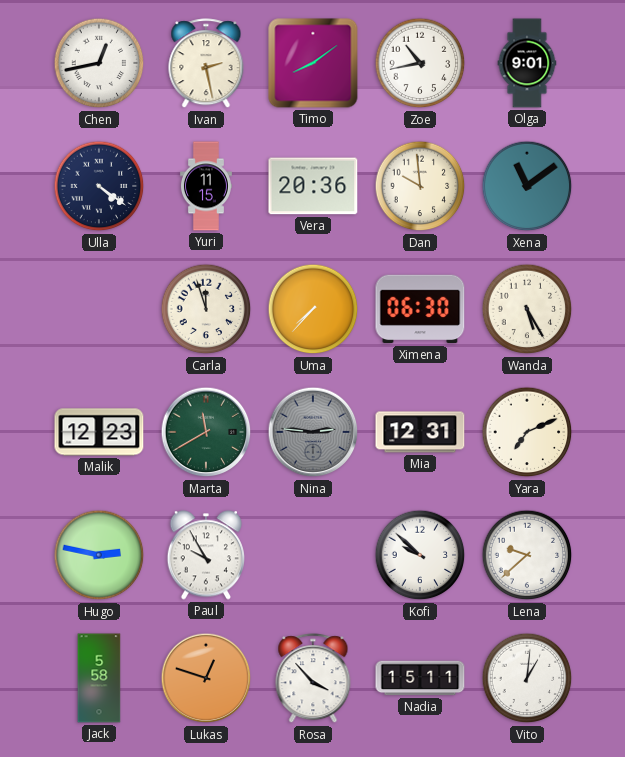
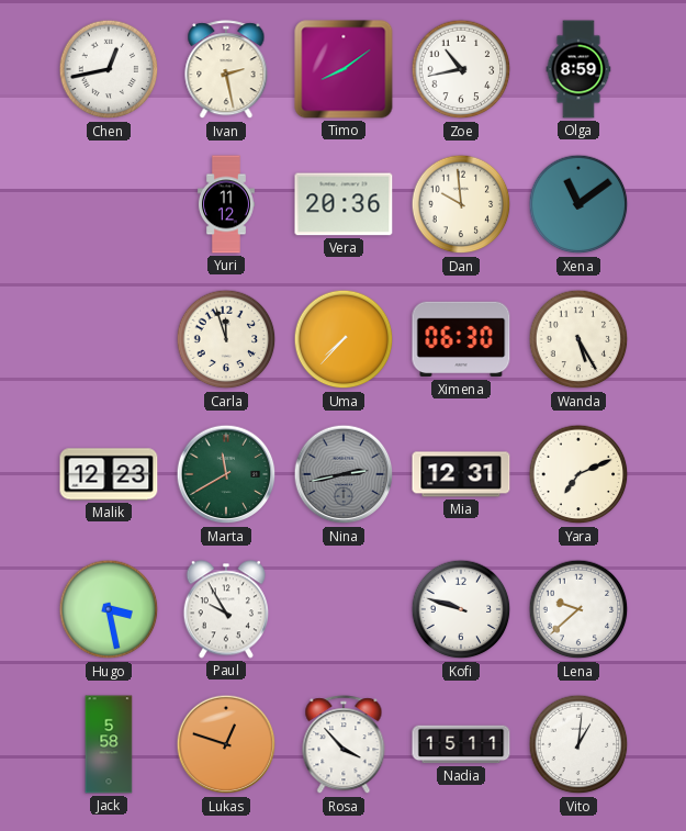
Olga: 9:01 -> 8:59
Ulla: 4:21 -> none
Yuri: 11:15 -> 11:12
Nina: 2:46 -> 2:43
Hugo: 2:47 -> 3:28
Kofi: 9:52 -> 9:48
